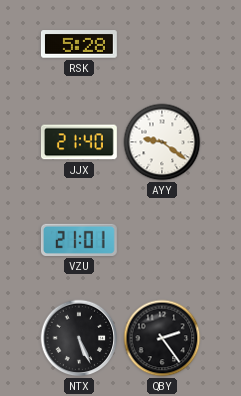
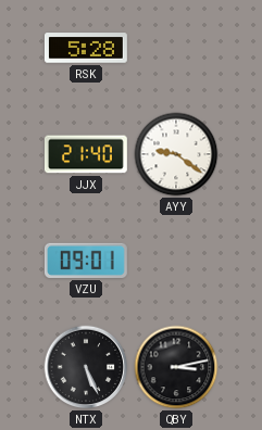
VZU: 21:01 -> 09:01
QBY: 2:24 -> 3:13
